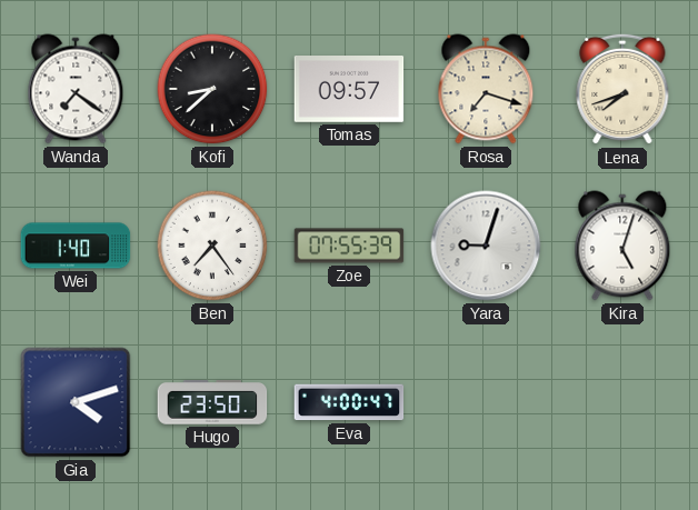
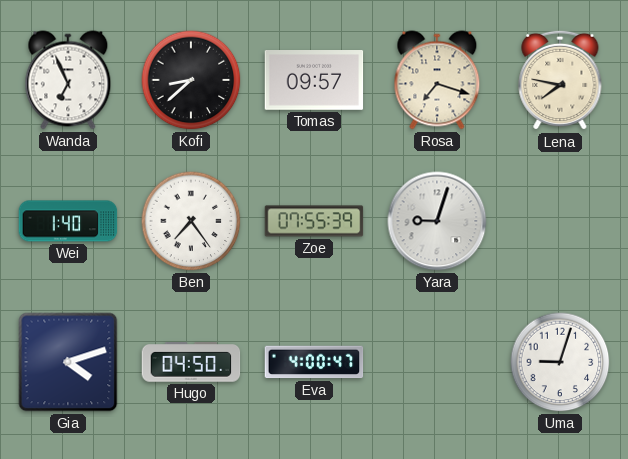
Wanda: 7:21 -> 6:56
Lena: 7:42 -> 7:47
Kira: 5:03 -> none
Hugo: 23:50 -> 04:50
Uma: none -> 9:03
